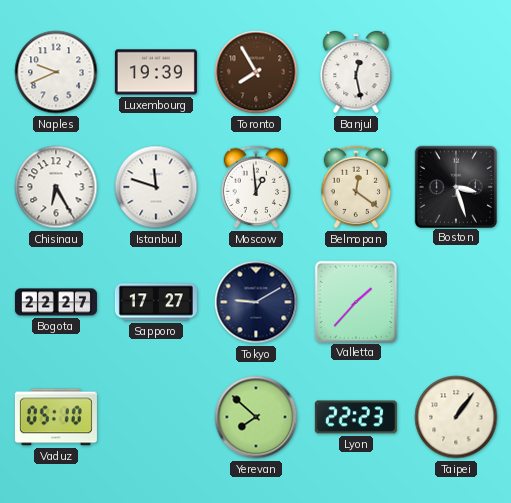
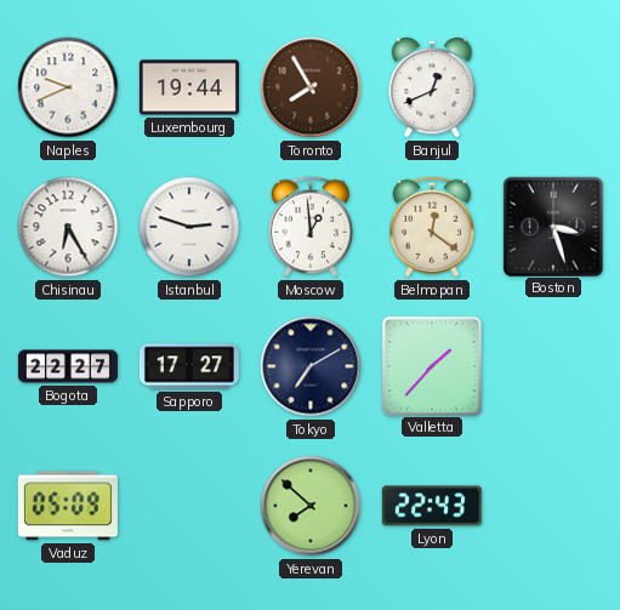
Luxembourg: 19:39 -> 19:44
Banjul: 12:28 -> 12:41
Istanbul: 11:48 -> 2:48
Tokyo: 9:10 -> 7:10
Vaduz: 05:10 -> 05:09
Lyon: 22:23 -> 22:43
Taipei: 1:06 -> none
